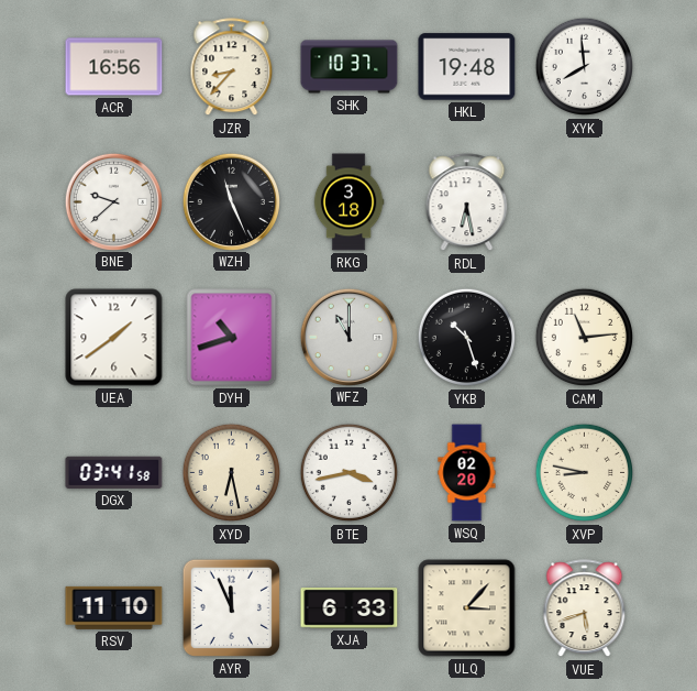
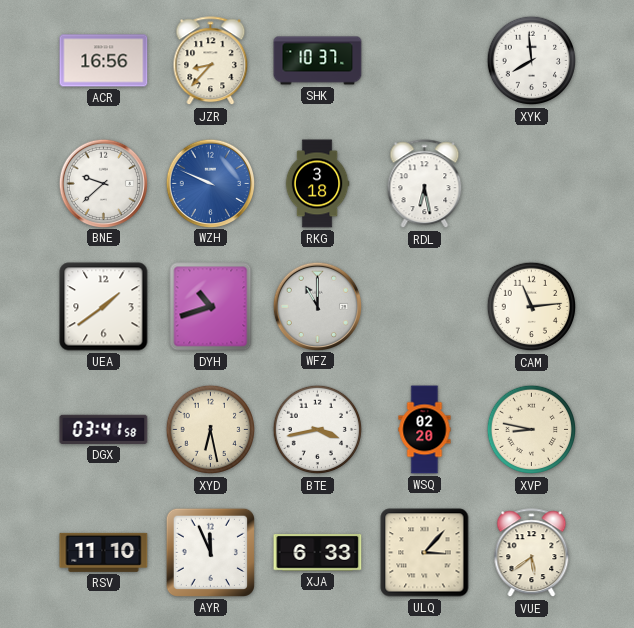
HKL: 19:48 -> none
WZH: 11:26 -> 9:49
WZH dial: black -> blue
YKB: 10:27 -> none
VUE: 5:42 -> 5:39
